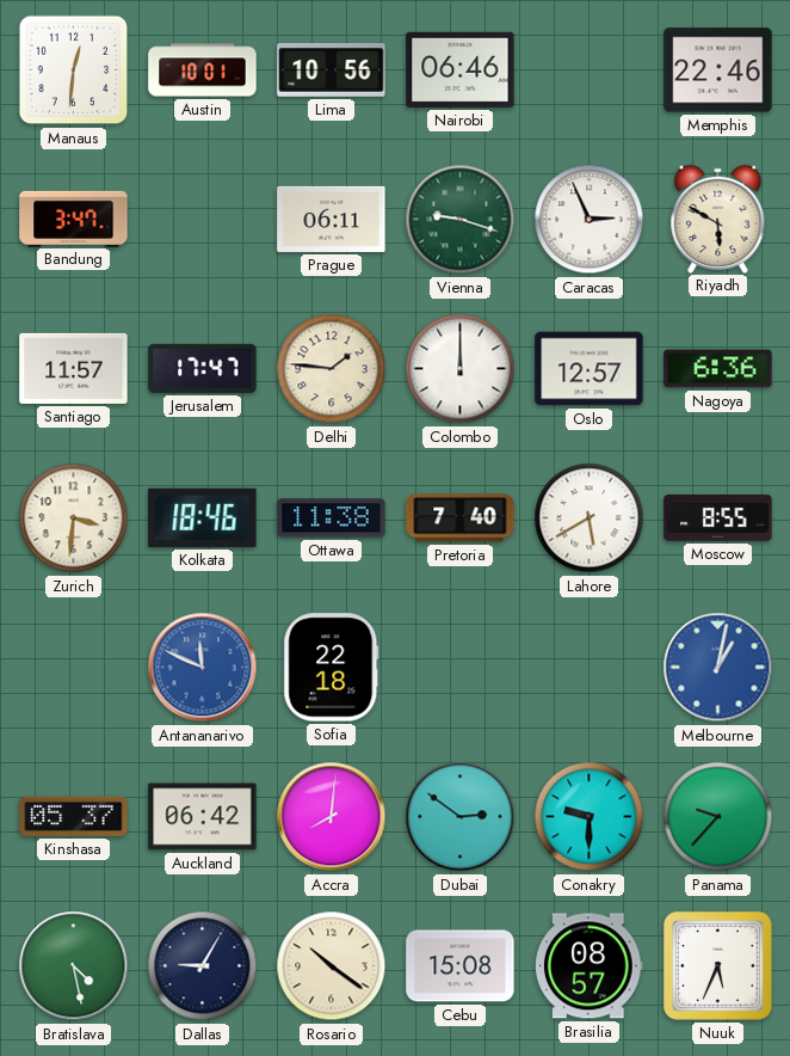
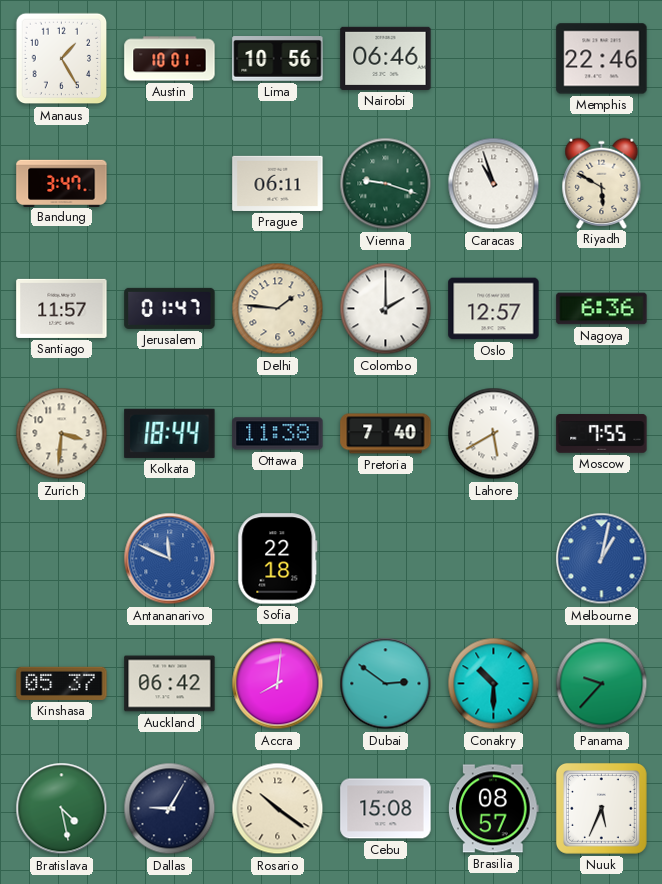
Manaus: 12:31 -> 1:25
Caracas: 2:56 -> 10:57
Jerusalem: 17:47 -> 01:47
Colombo: 12:00 -> 2:00
Kolkata: 18:46 -> 18:44
Moscow: 8:55 -> 7:55
Conakry: 9:30 -> 10:30
